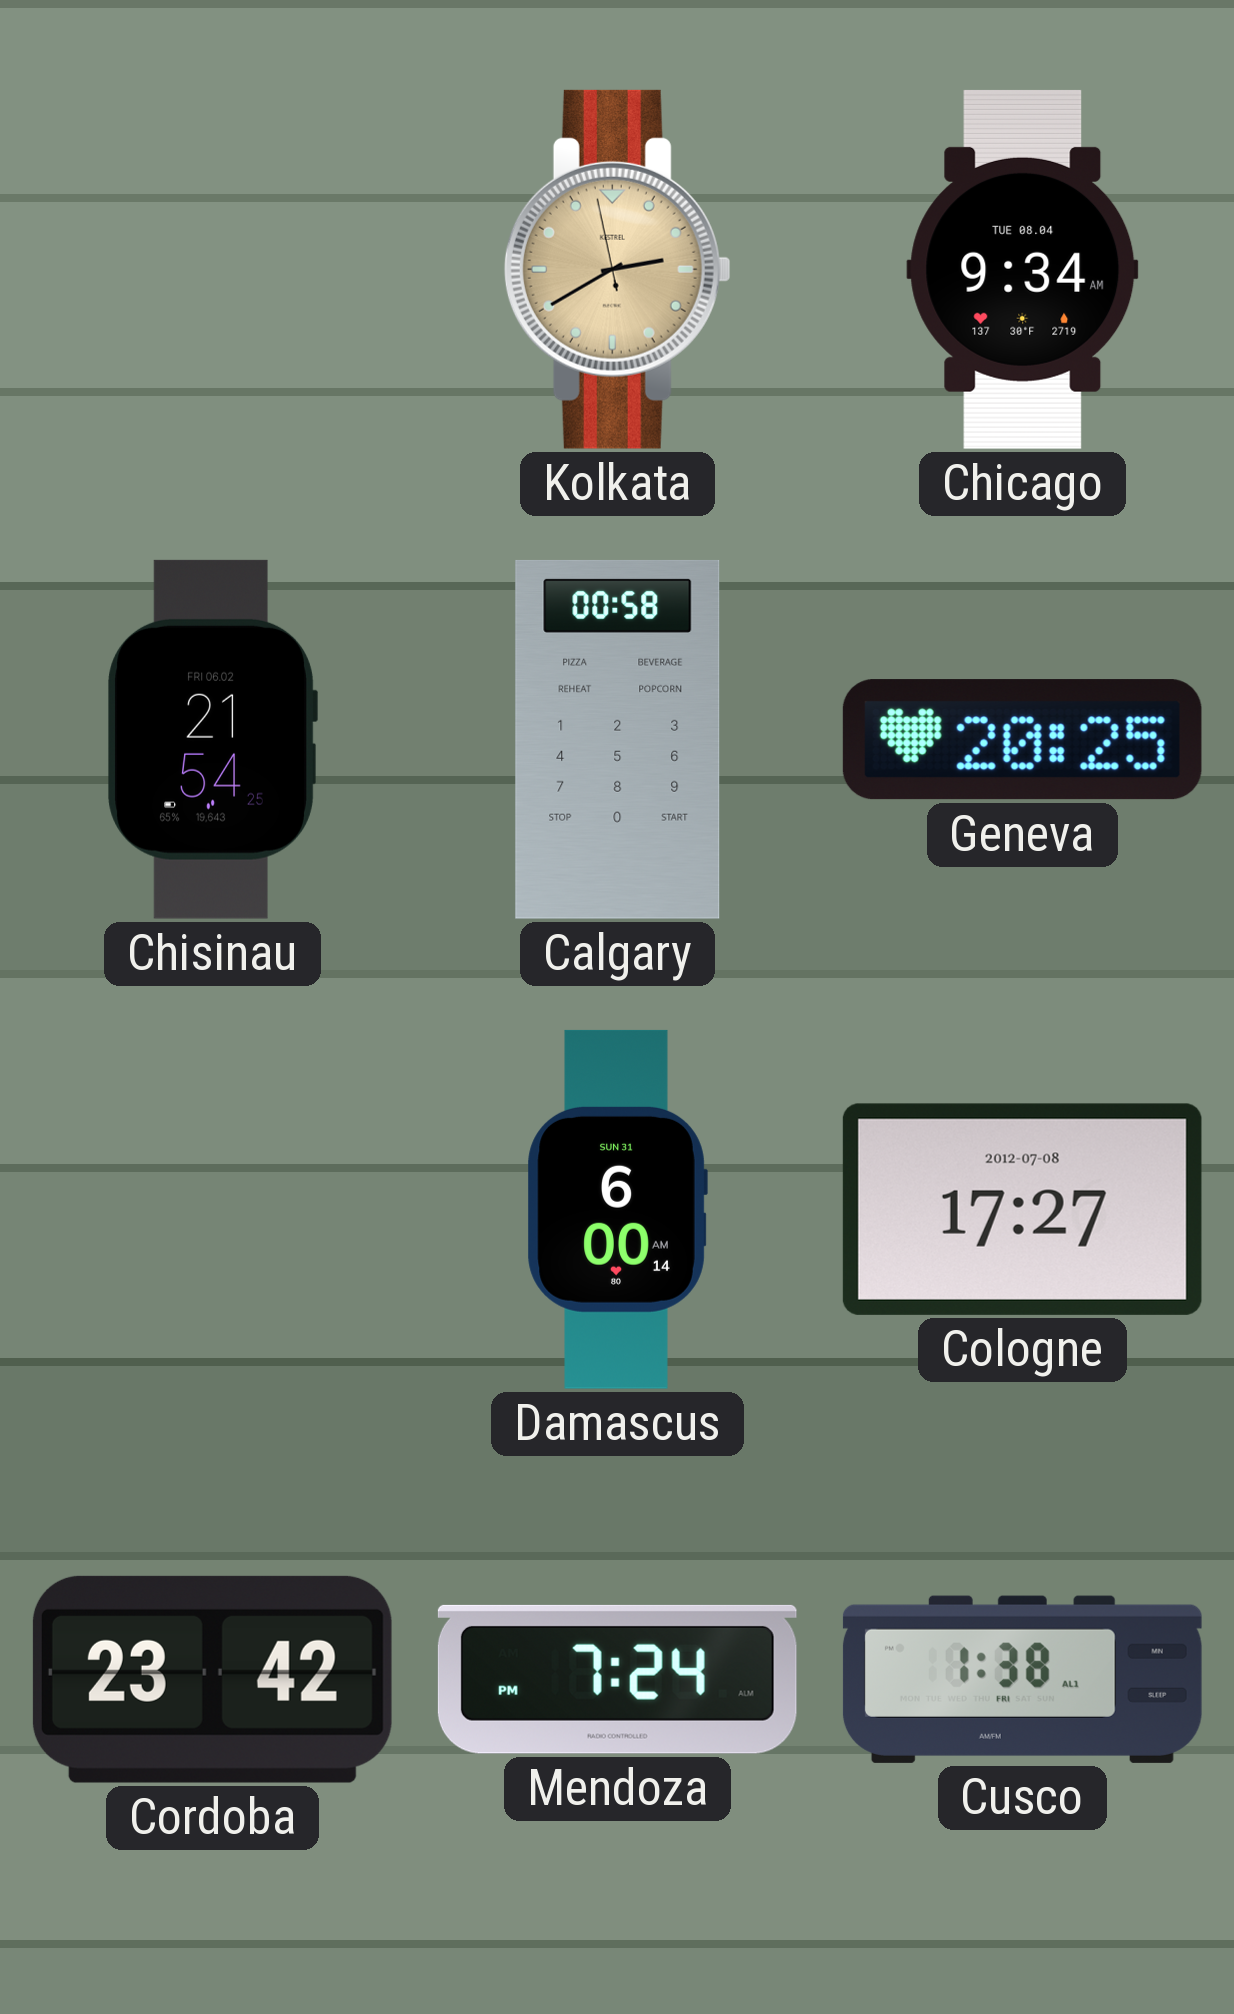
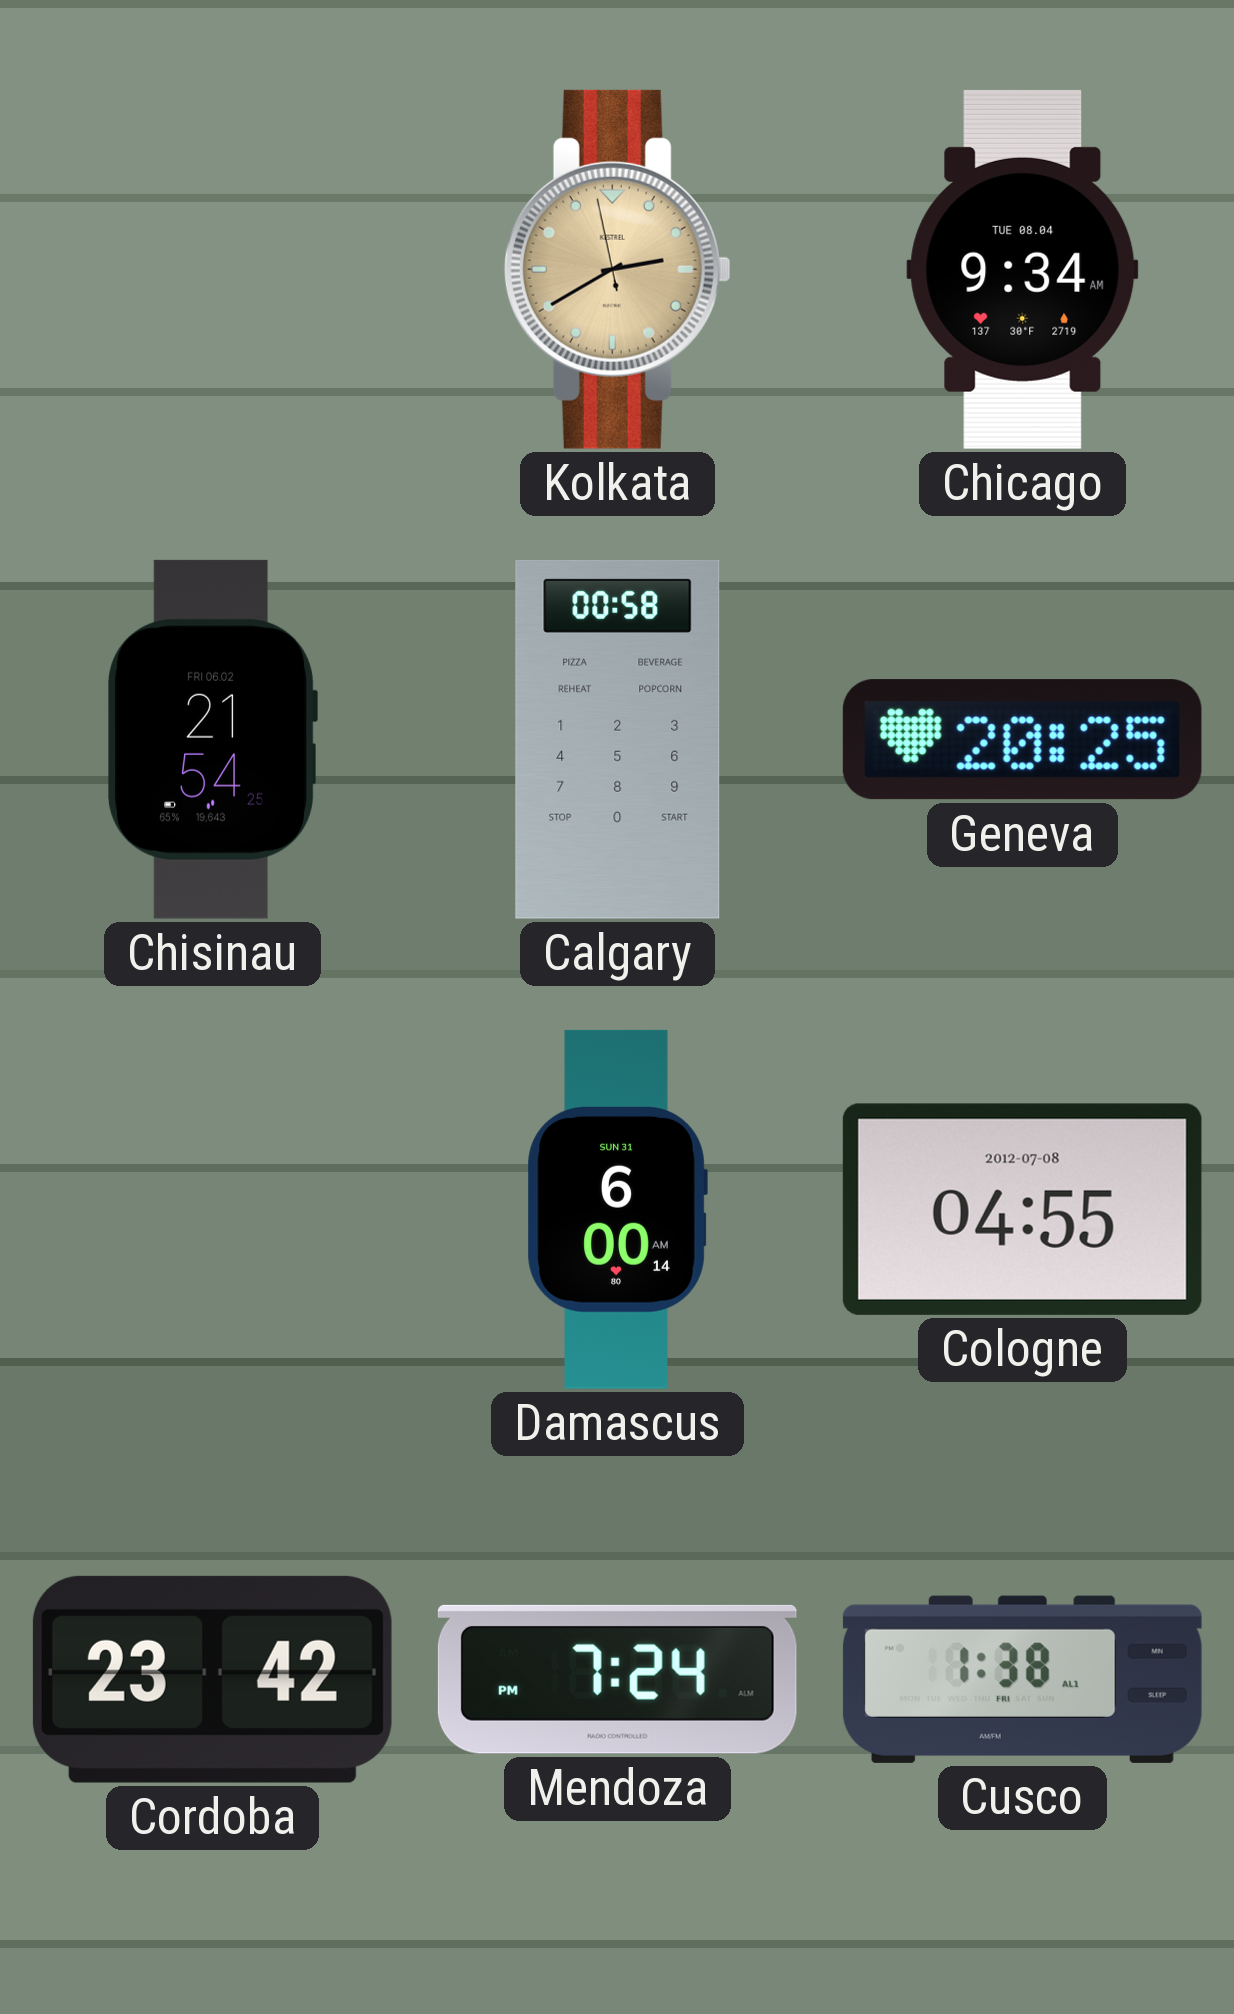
Cologne: 17:27 -> 04:55
